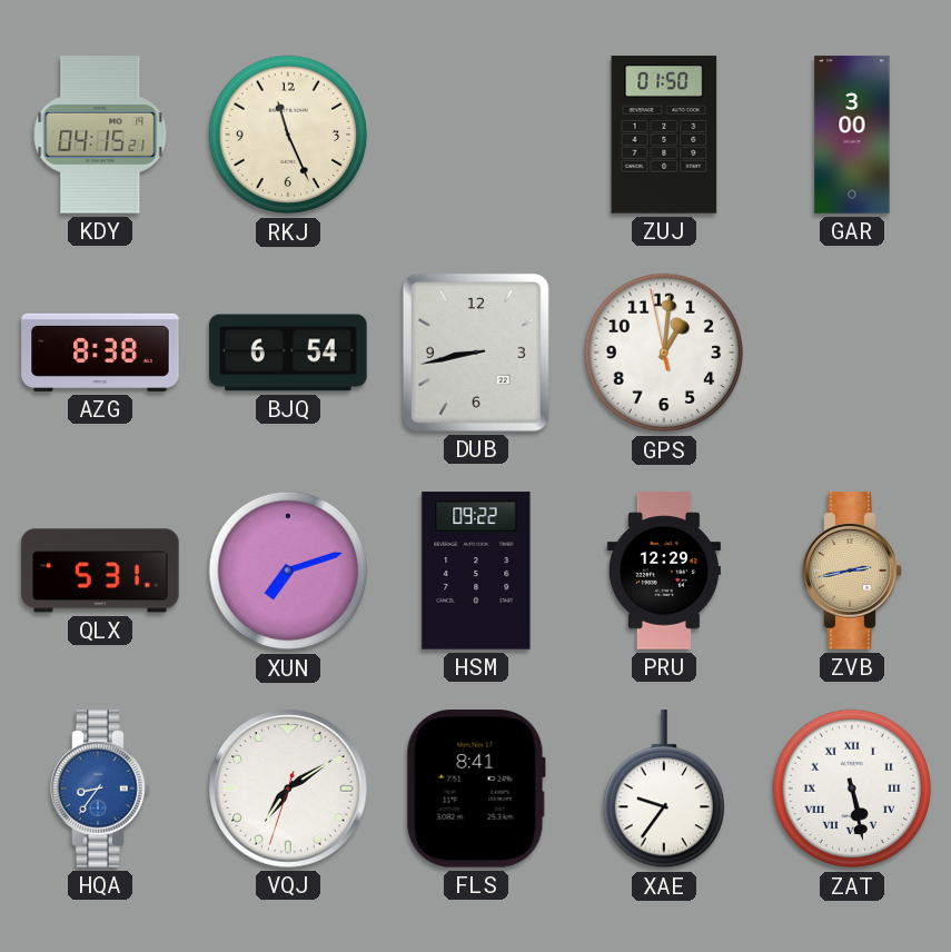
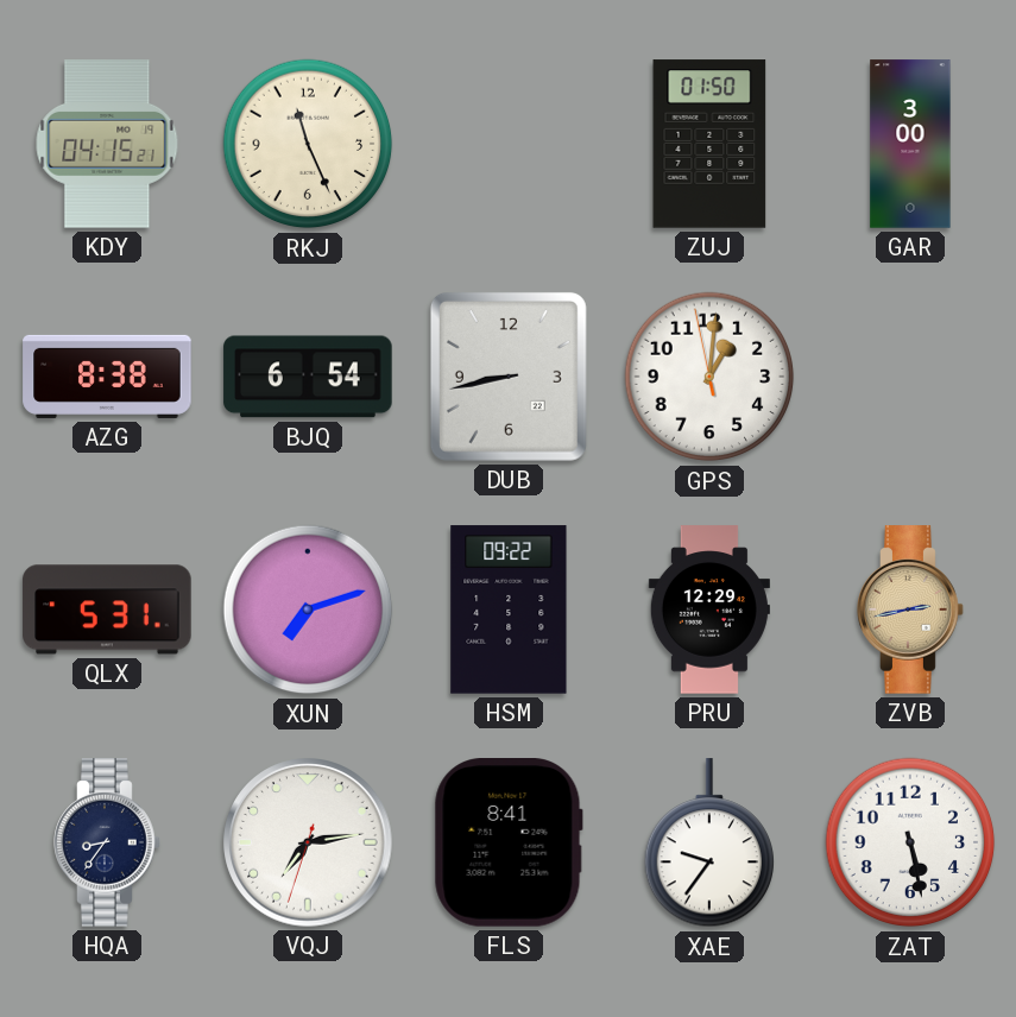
HQA dial: blue -> navy
VQJ: 7:09 -> 7:13
ZAT numerals: Roman -> Arabic
